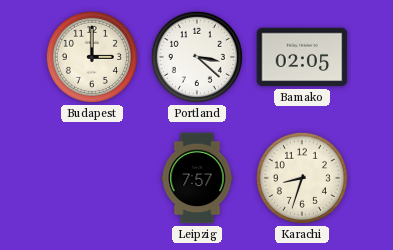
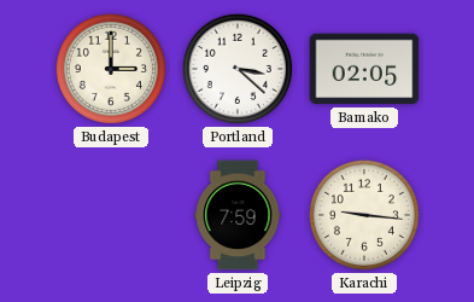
Leipzig: 7:57 -> 7:59
Karachi: 8:33 -> 9:16
